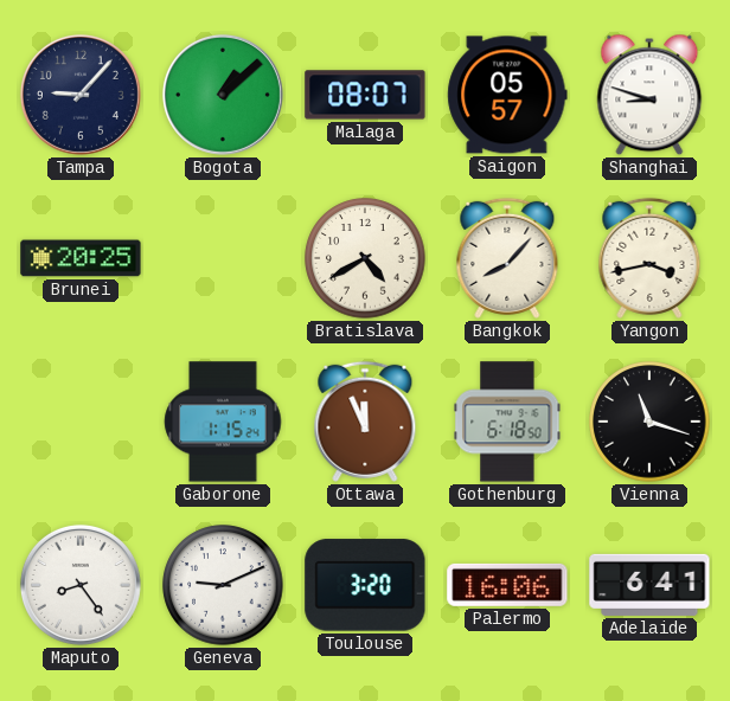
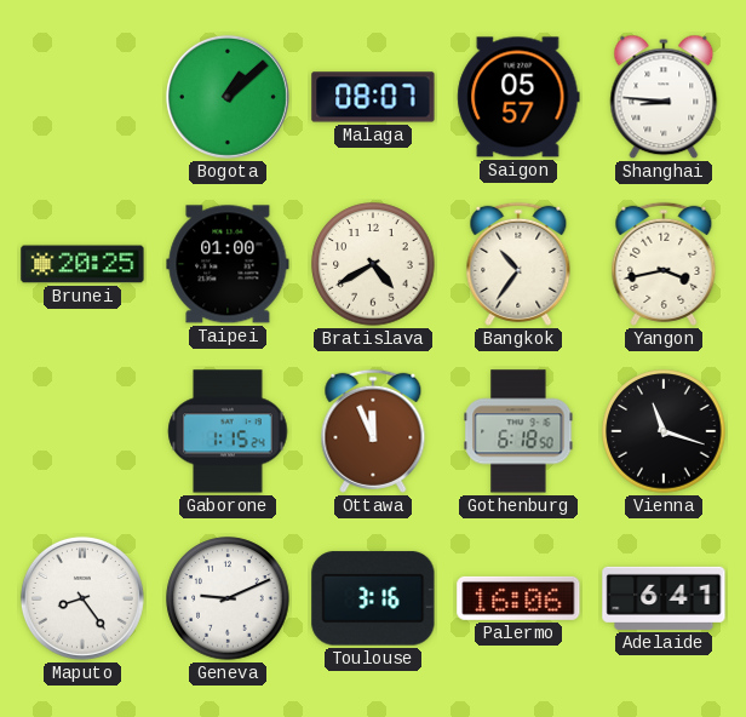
Tampa: 9:07 -> none
Shanghai: 8:48 -> 8:46
Taipei: none -> 01:00
Bangkok: 8:07 -> 10:36
Toulouse: 3:20 -> 3:16
